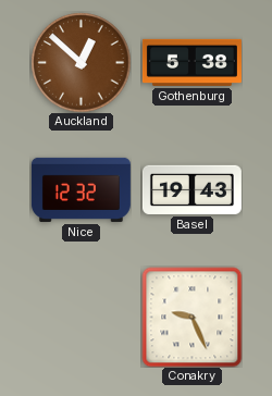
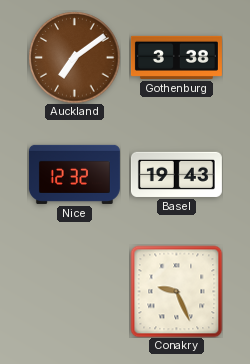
Auckland: 12:52 -> 7:09
Gothenburg: 5:38 -> 3:38
